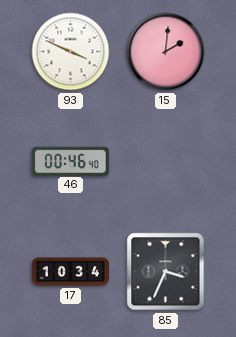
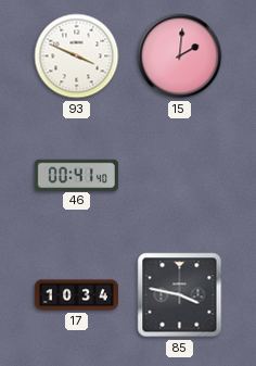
46: 00:46 -> 00:41
85: 3:34 -> 3:47
